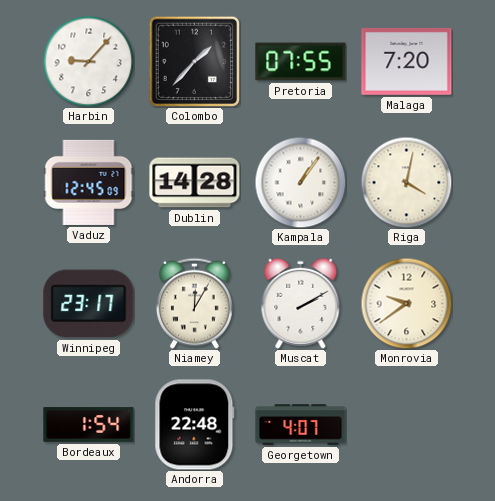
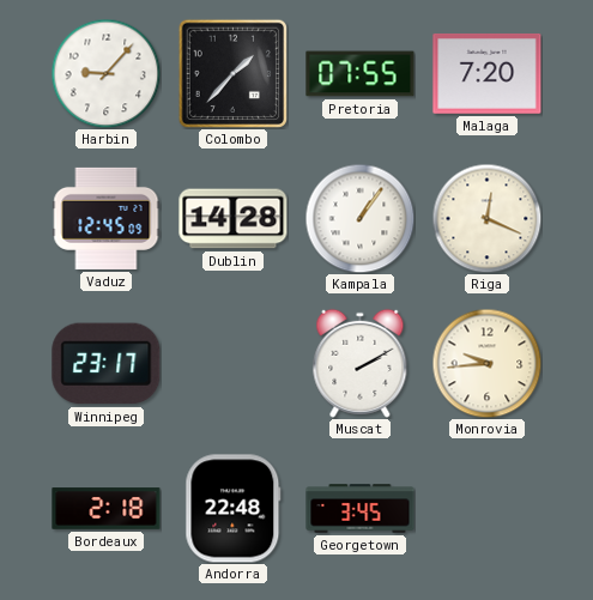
Riga: 4:02 -> 12:19
Niamey: 12:05 -> none
Monrovia: 9:39 -> 9:44
Bordeaux: 1:54 -> 2:18
Georgetown: 4:07 -> 3:45
